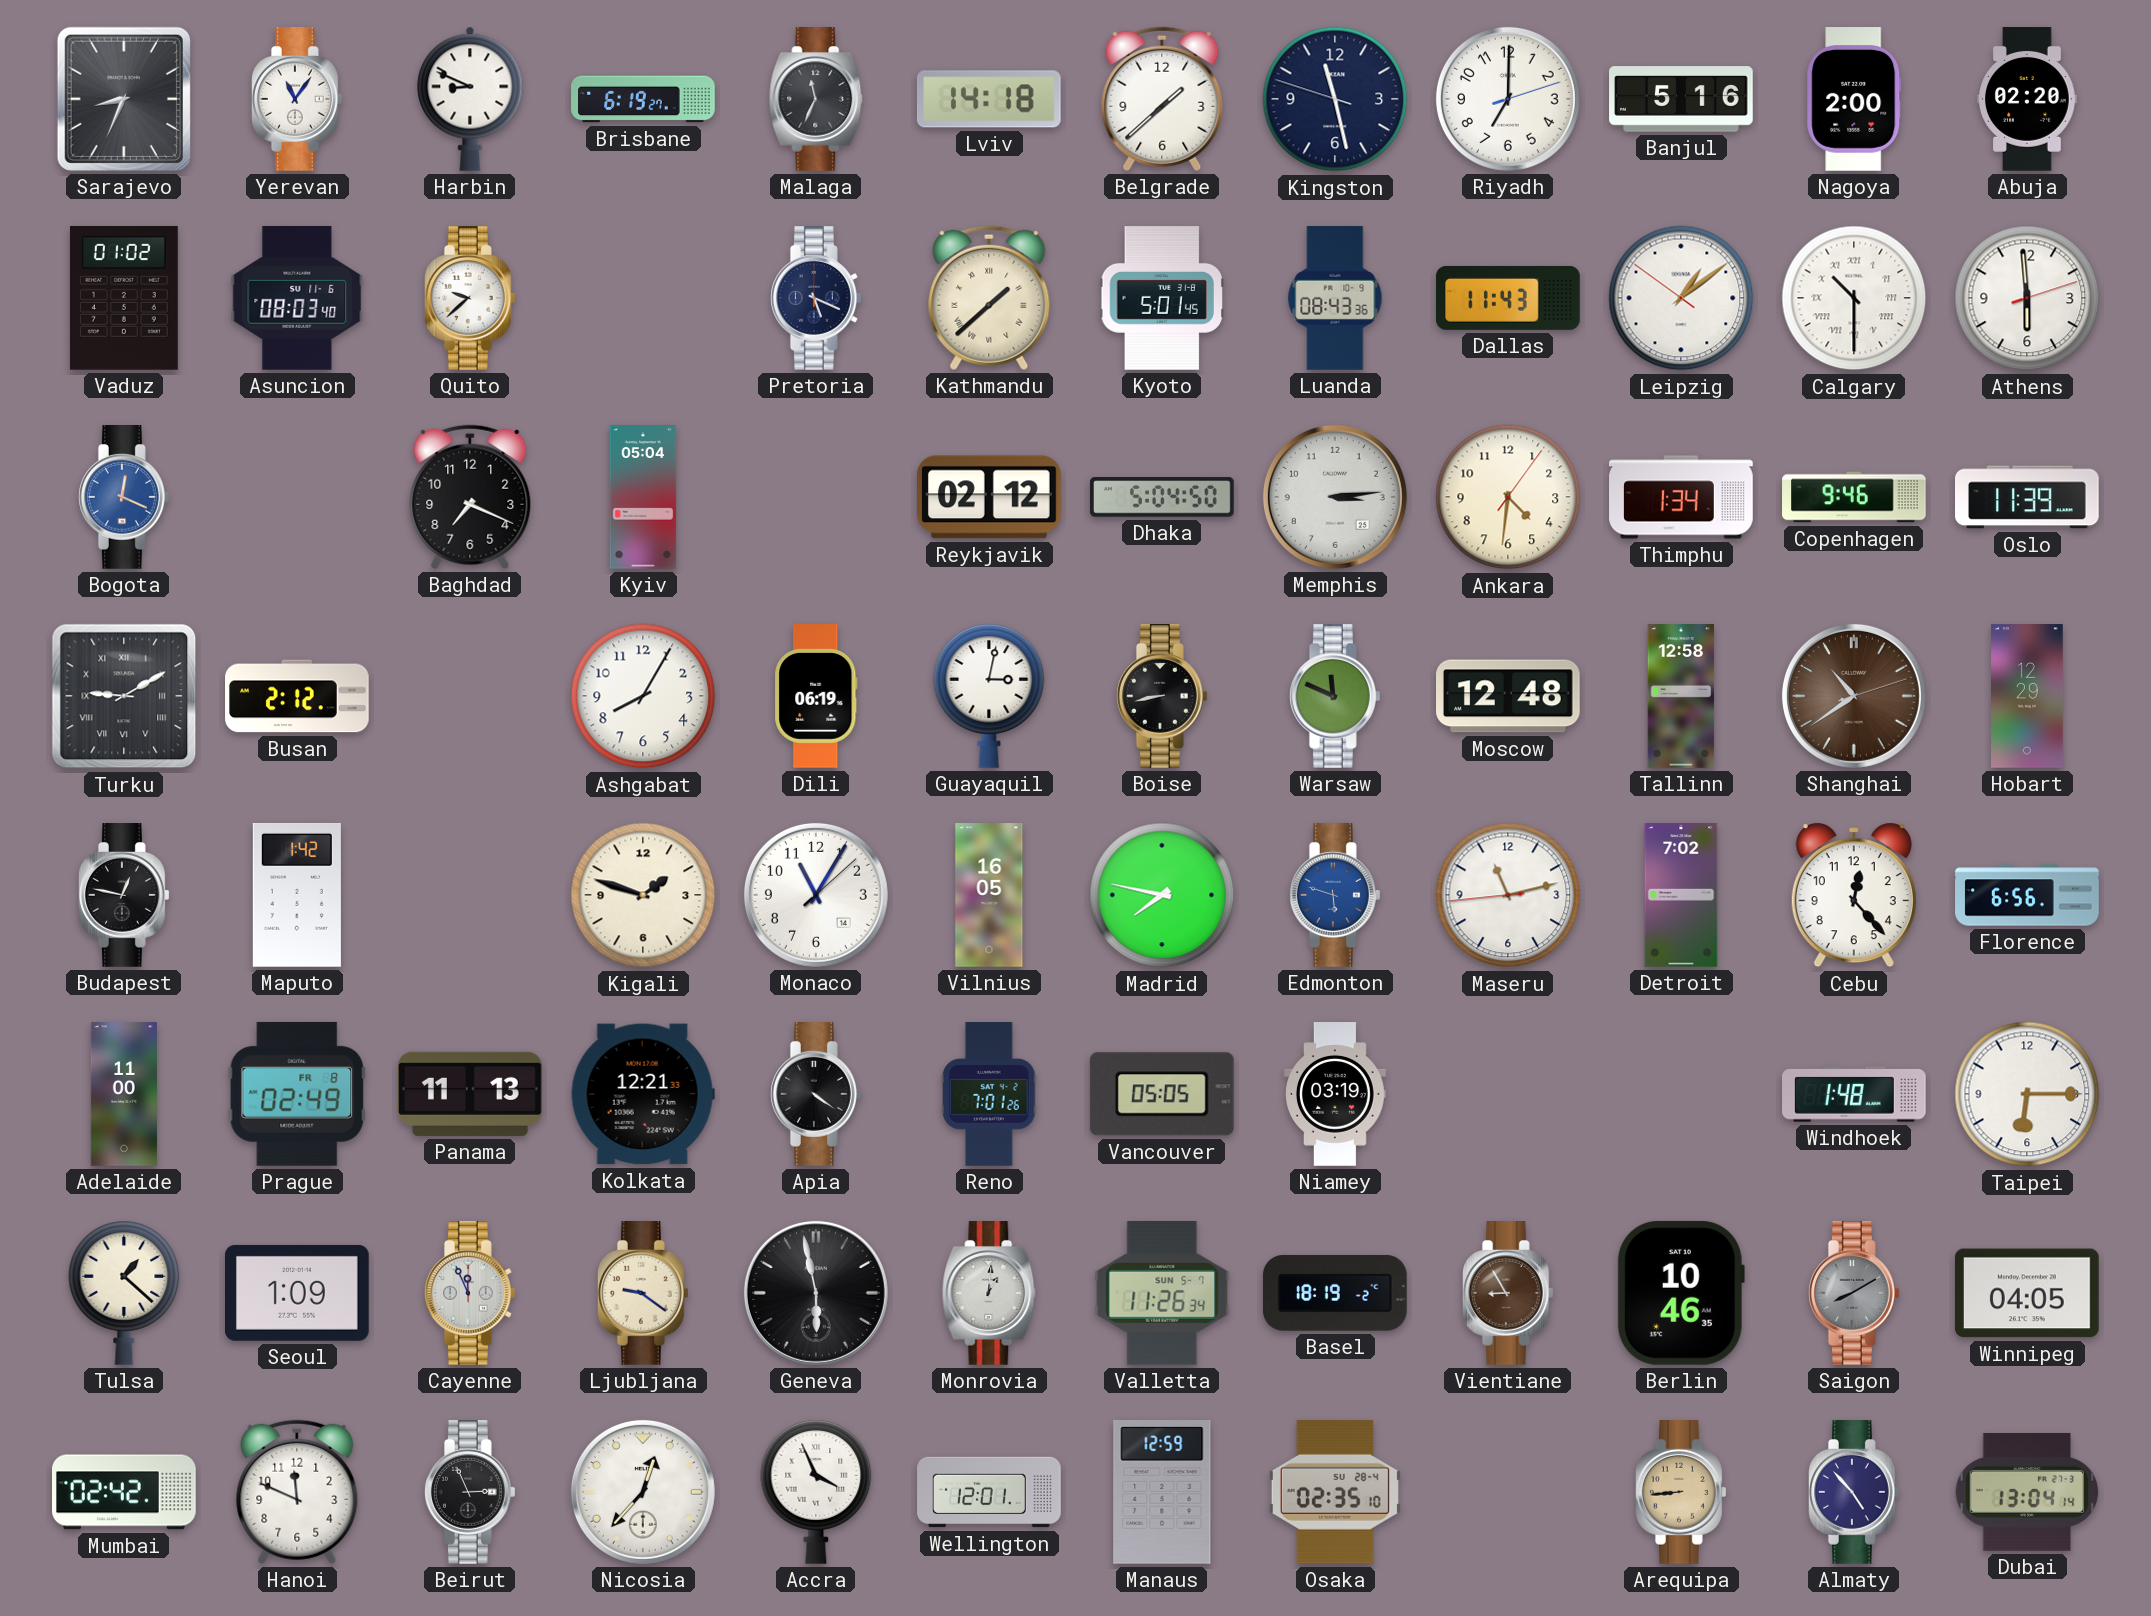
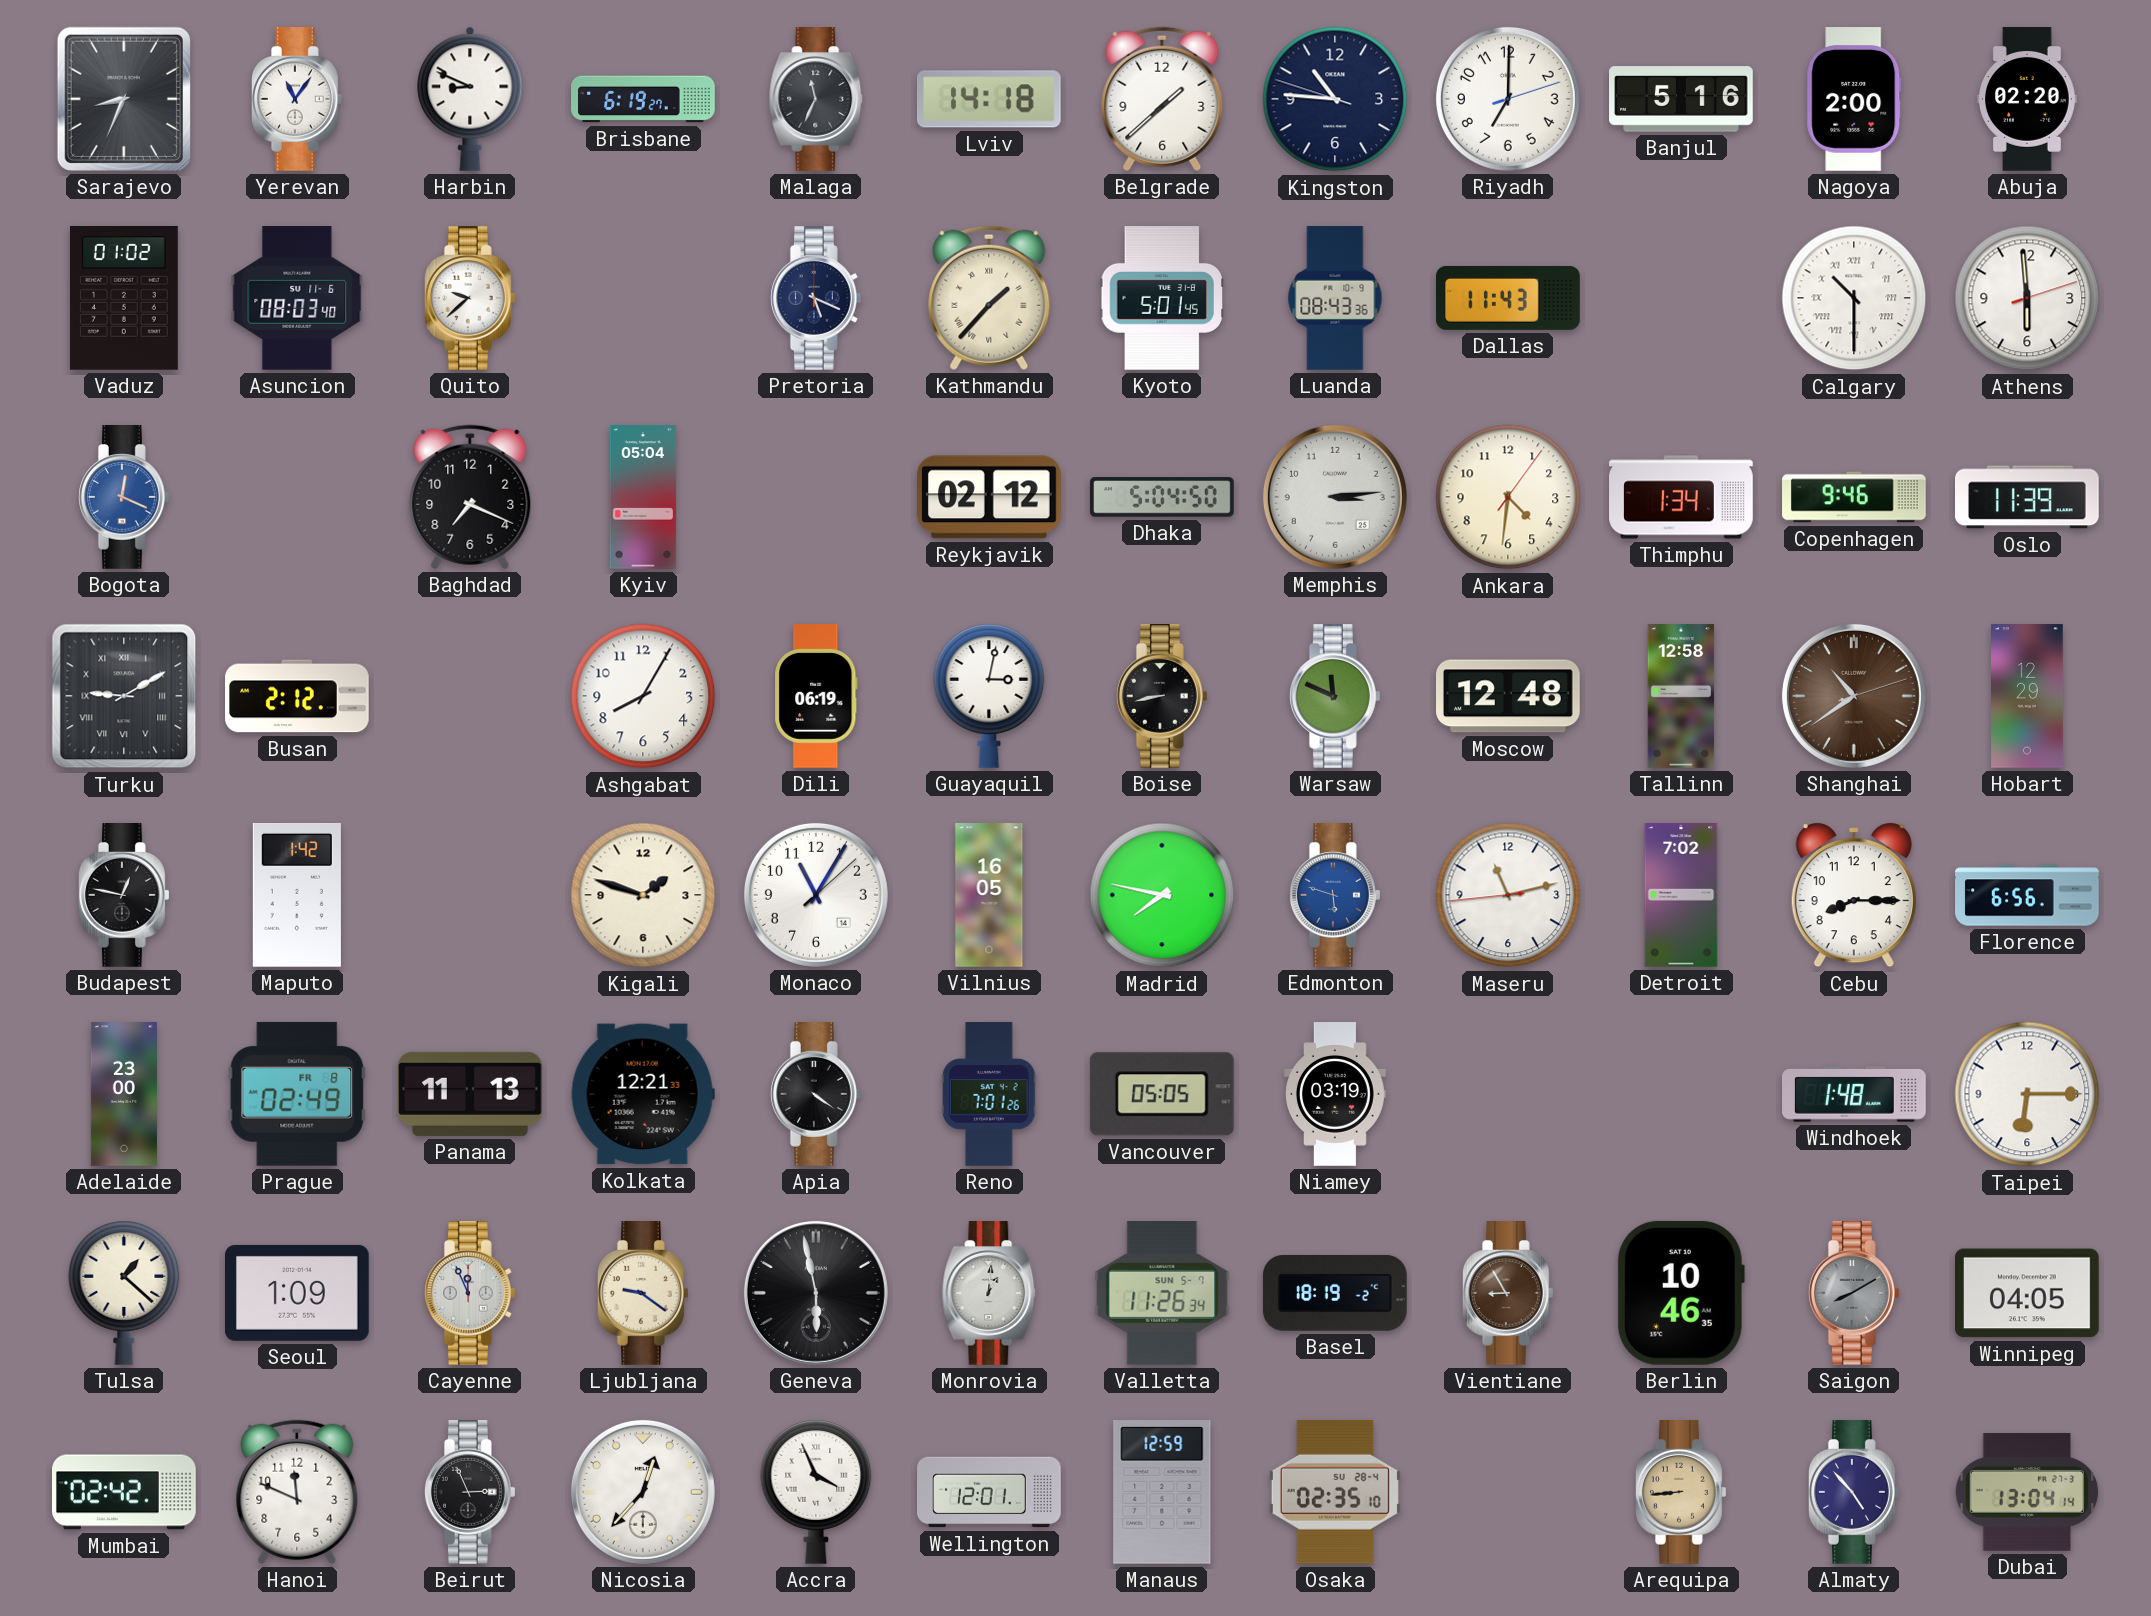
Kingston: 11:27 -> 10:45
Kathmandu: 1:38 -> 1:37
Leipzig: 1:08 -> none
Cebu: 12:23 -> 8:15
Adelaide: 11:00 -> 23:00
